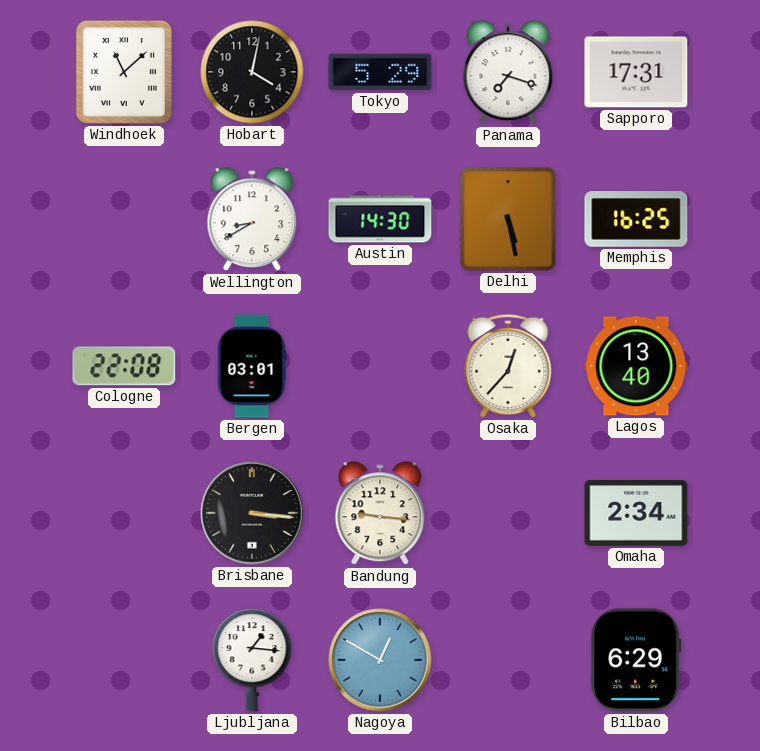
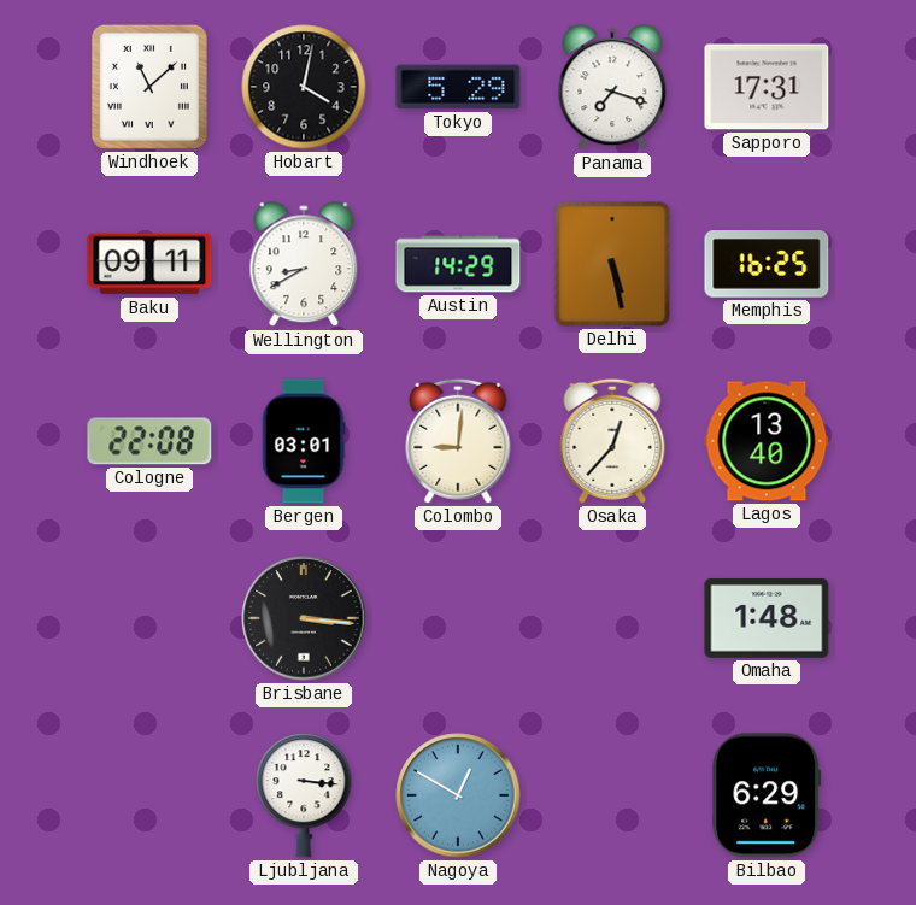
Baku: none -> 09:11
Austin: 14:30 -> 14:29
Colombo: none -> 9:01
Bandung: 9:16 -> none
Omaha: 2:34 -> 1:48
Ljubljana: 1:16 -> 3:16
